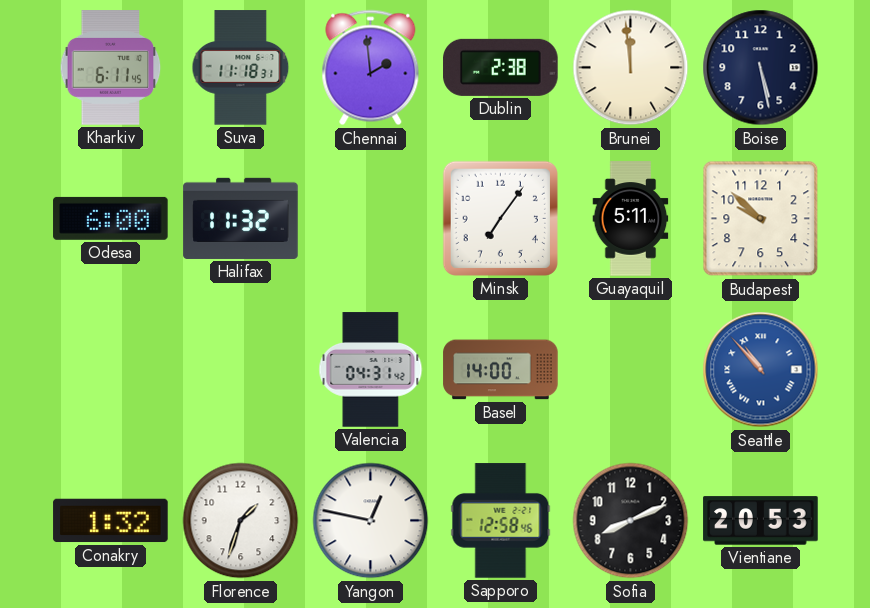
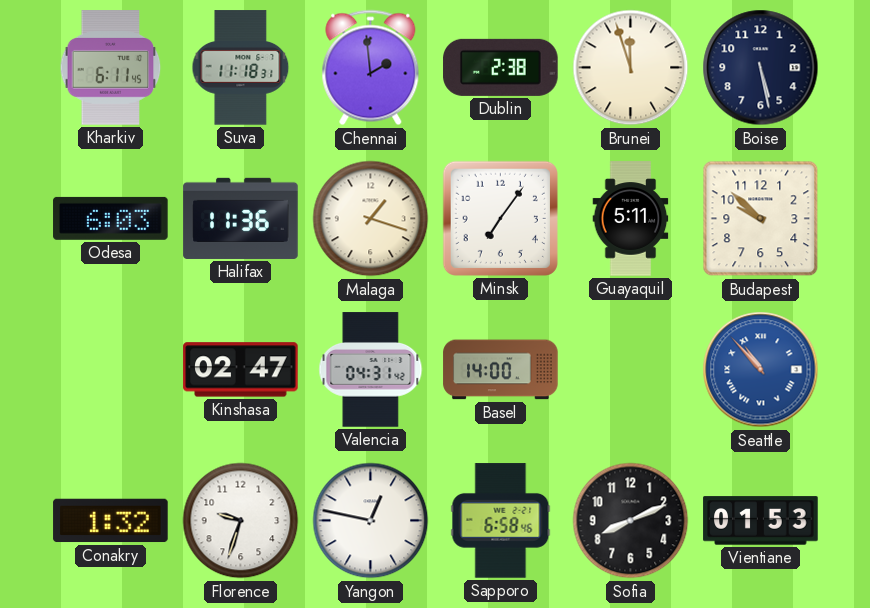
Brunei: 11:59 -> 11:57
Odesa: 6:00 -> 6:03
Halifax: 11:32 -> 11:36
Malaga: none -> 1:18
Kinshasa: none -> 02:47
Florence: 1:33 -> 9:33
Sapporo: 12:58 -> 6:58
Vientiane: 20:53 -> 01:53
